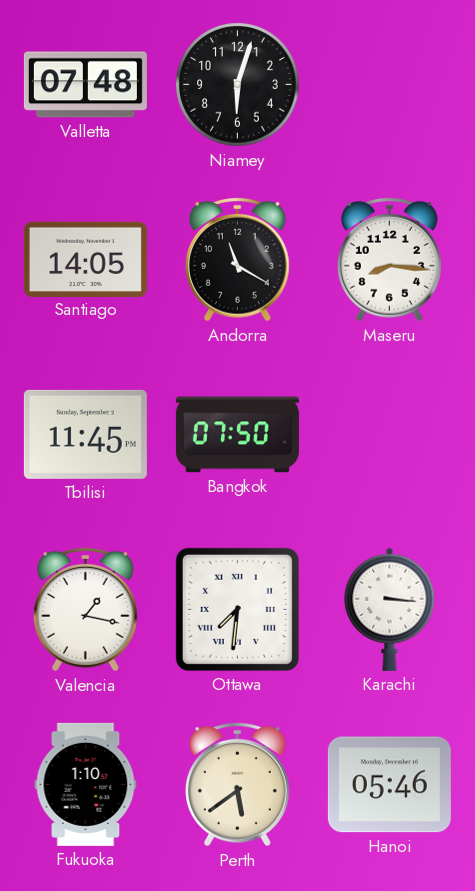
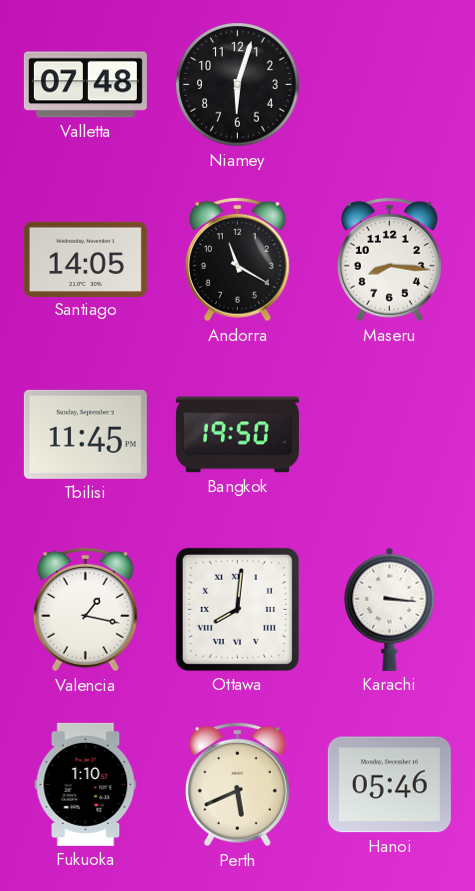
Bangkok: 07:50 -> 19:50
Ottawa: 7:31 -> 8:01
Perth: 5:39 -> 5:41
